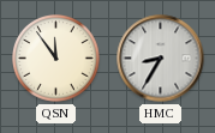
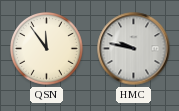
HMC: 8:35 -> 9:47
